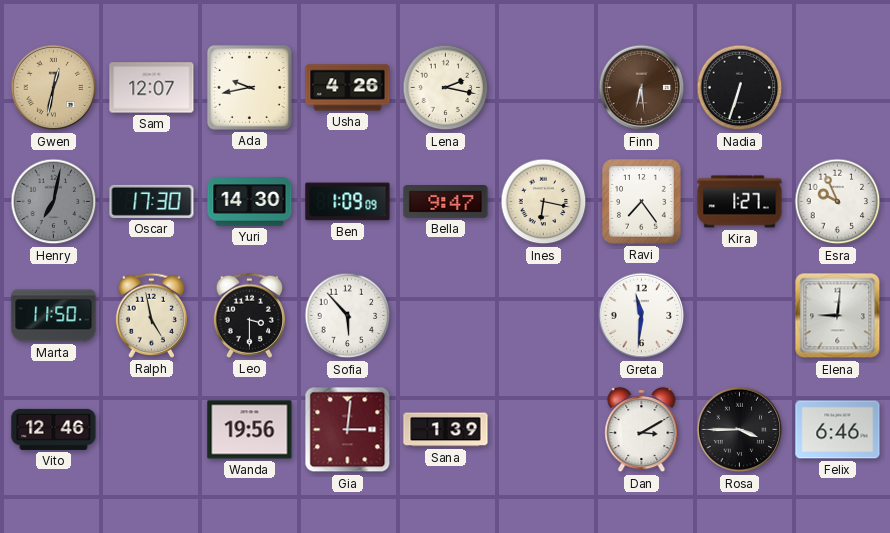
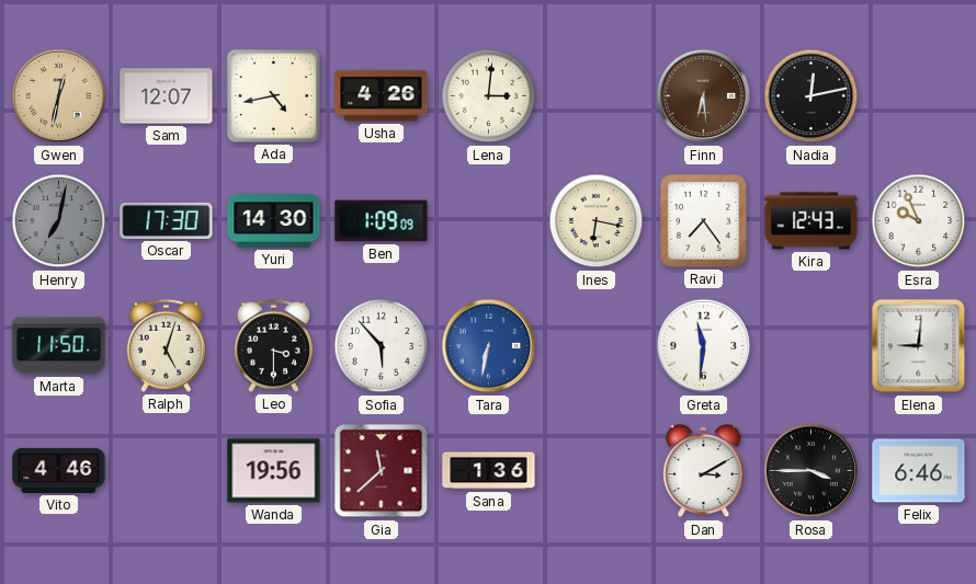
Ada: 9:43 -> 4:43
Lena: 2:17 -> 3:01
Nadia: 6:33 -> 12:13
Bella: 9:47 -> none
Kira: 1:27 -> 12:43
Ralph: 4:58 -> 5:03
Tara: none -> 6:32
Vito: 12:46 -> 4:46
Gia: 3:01 -> 11:38
Sana: 1:39 -> 1:36
